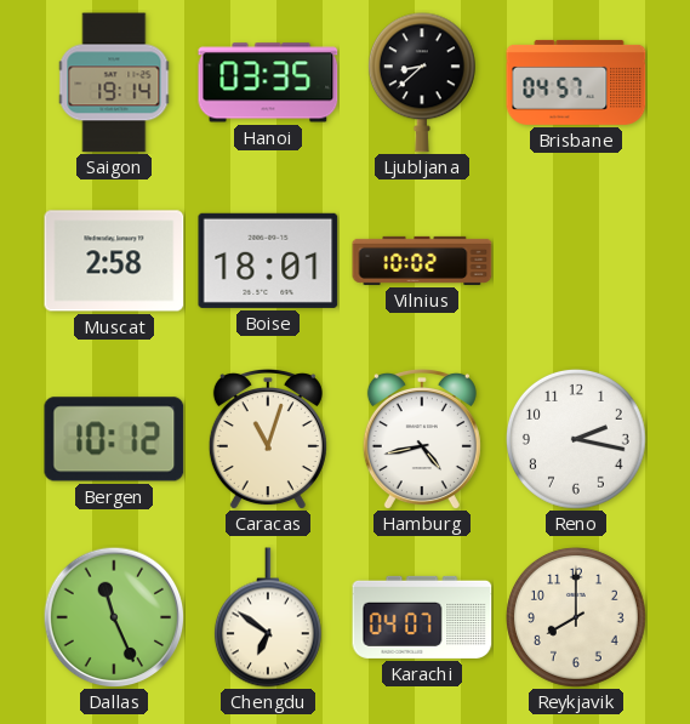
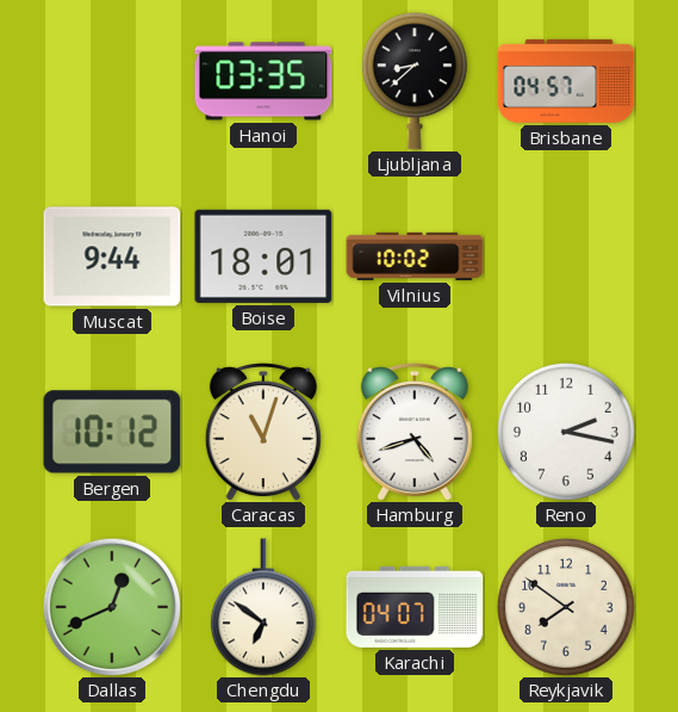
Saigon: 19:14 -> none
Muscat: 2:58 -> 9:44
Hamburg: 4:43 -> 4:42
Dallas: 11:26 -> 12:41
Reykjavik: 8:00 -> 7:51
